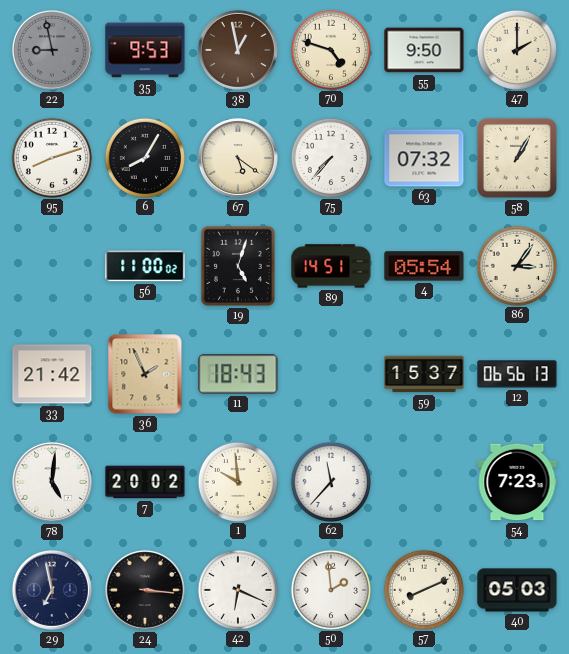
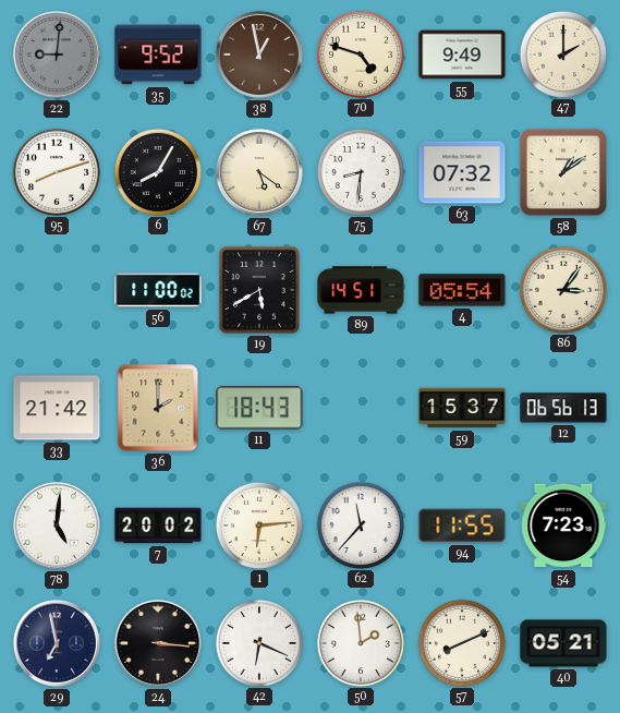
22: 8:58 -> 9:01
35: 9:53 -> 9:52
55: 9:50 -> 9:49
75: 7:37 -> 8:31
58: 1:05 -> 1:09
19: 5:03 -> 5:40
36: 1:56 -> 2:00
1: 9:59 -> 6:14
94: none -> 11:55
40: 05:03 -> 05:21
